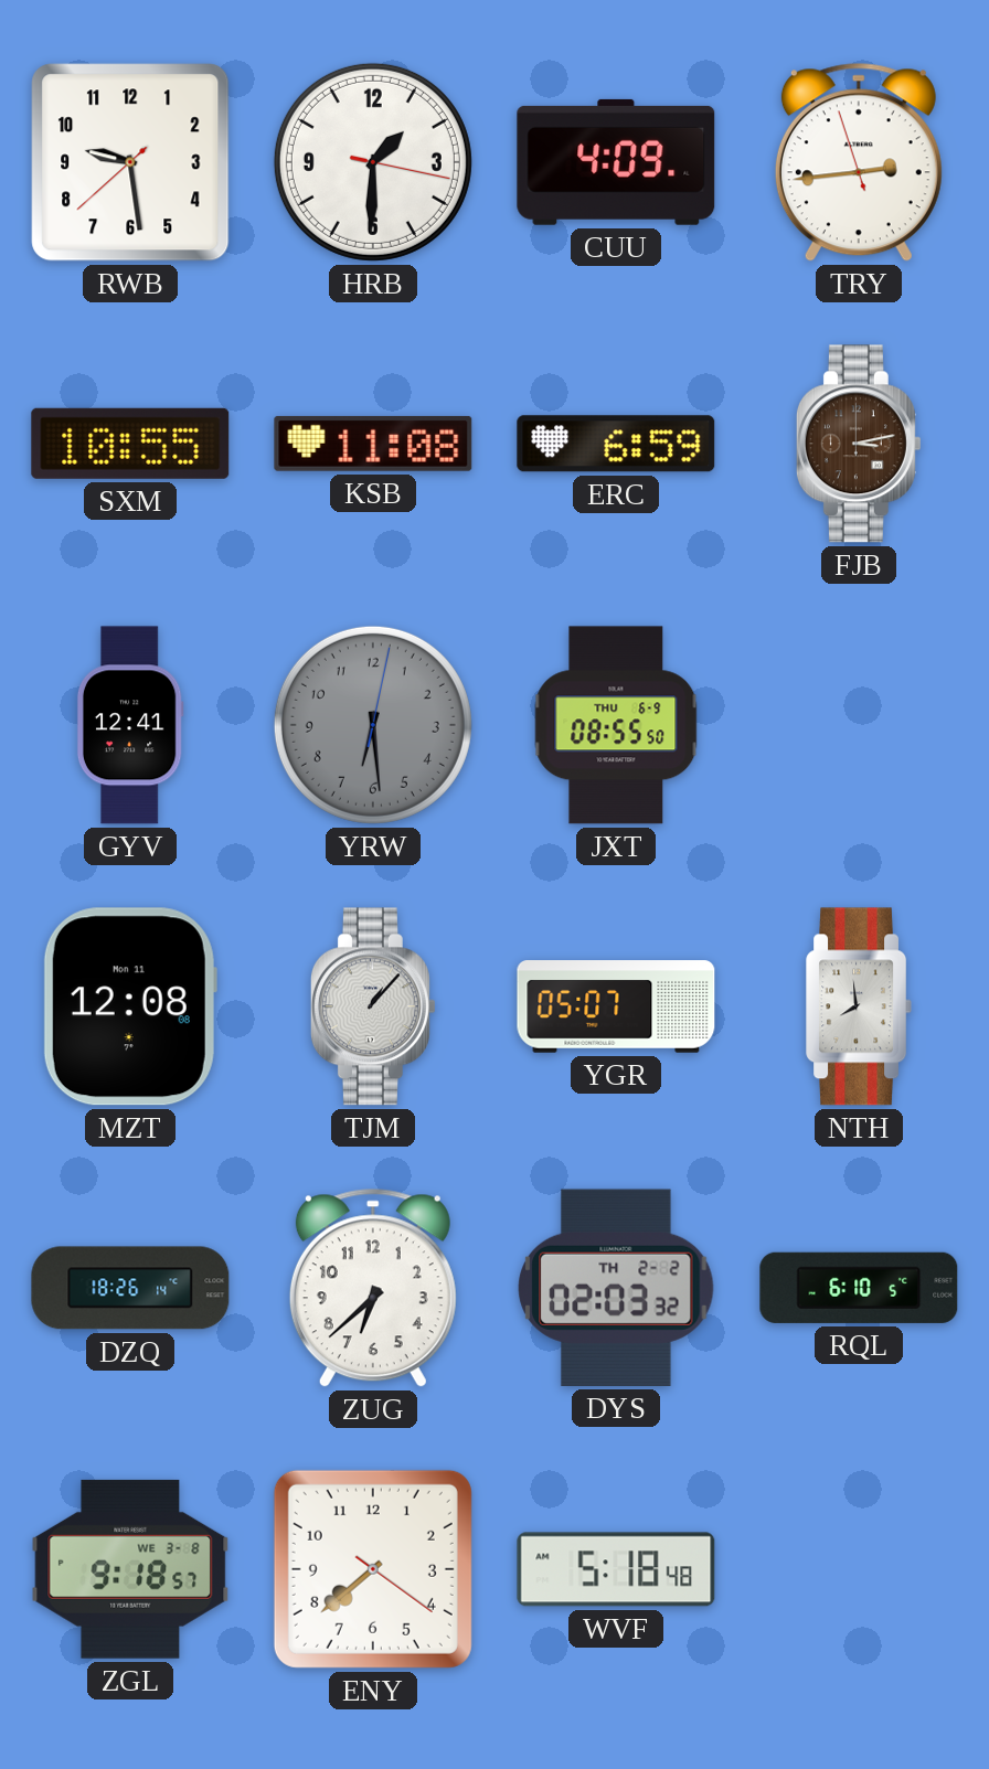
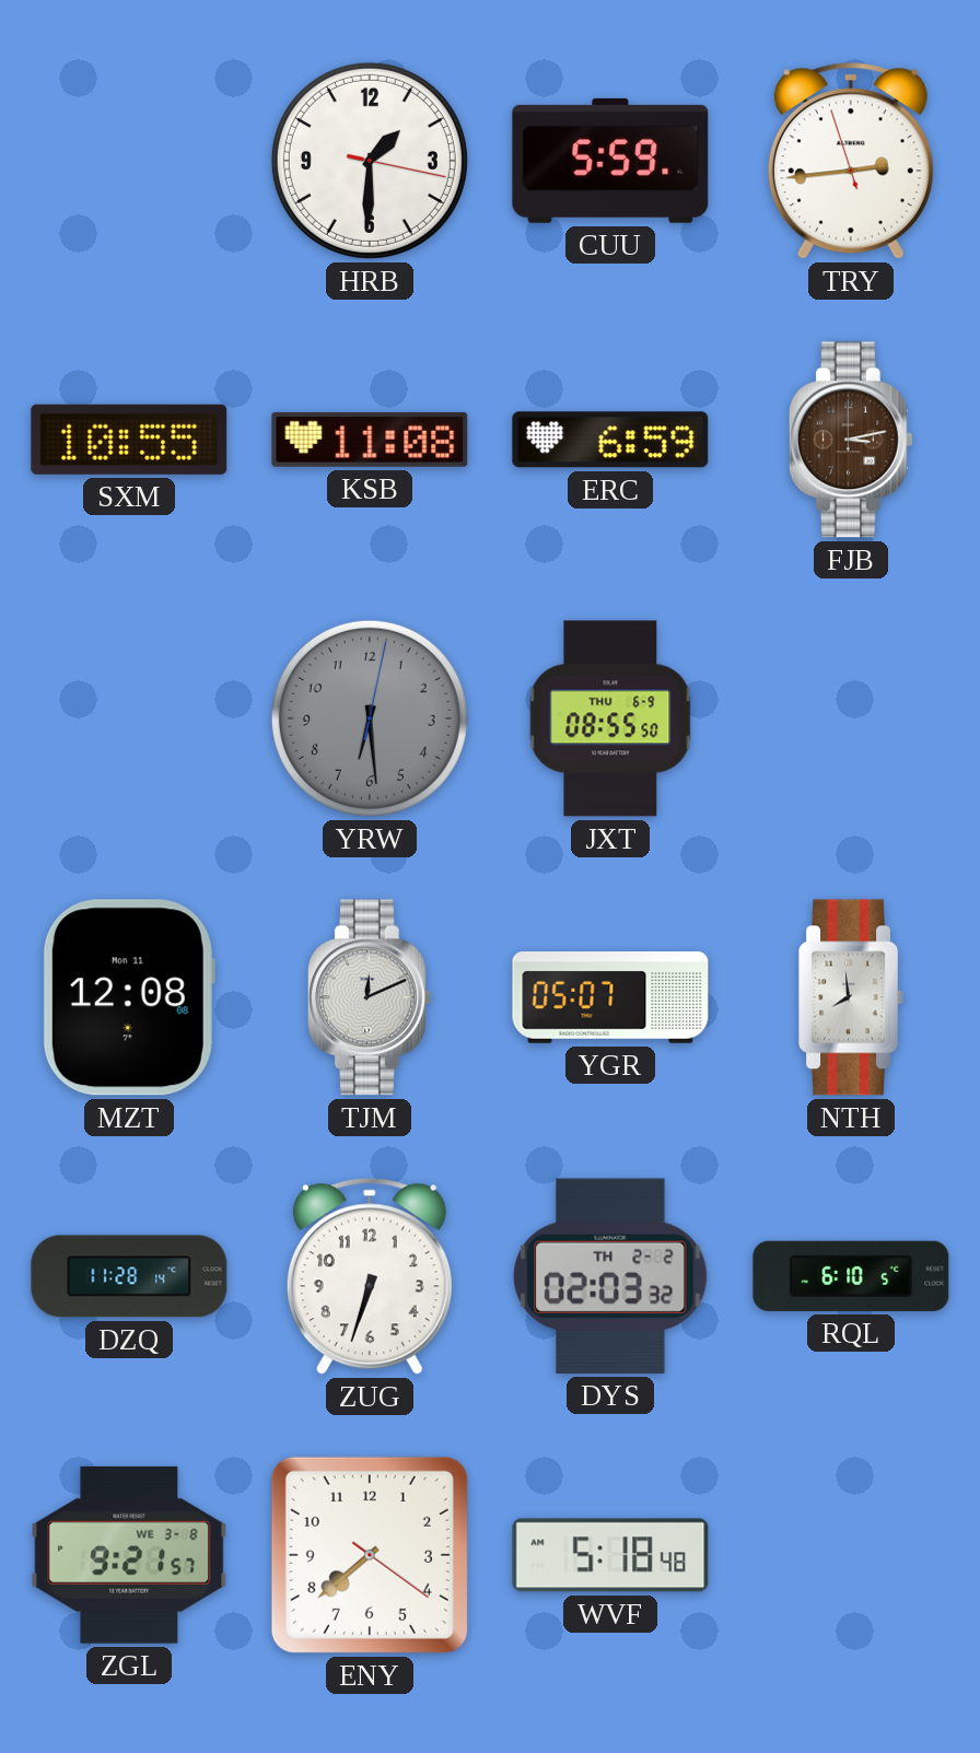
RWB: 9:28 -> none
CUU: 4:09 -> 5:59
GYV: 12:41 -> none
TJM: 1:07 -> 12:11
DZQ: 18:26 -> 11:28
ZUG: 6:38 -> 6:33
ZGL: 9:18 -> 9:21
